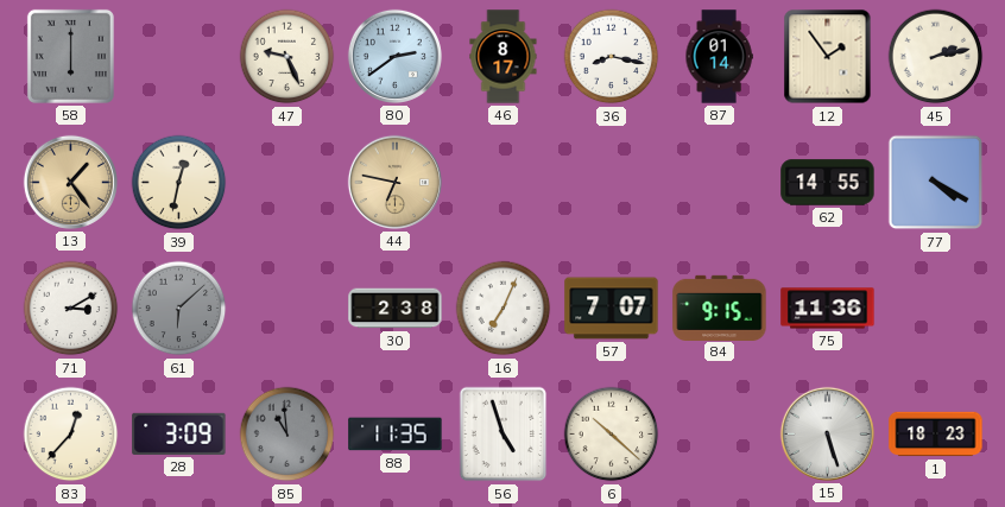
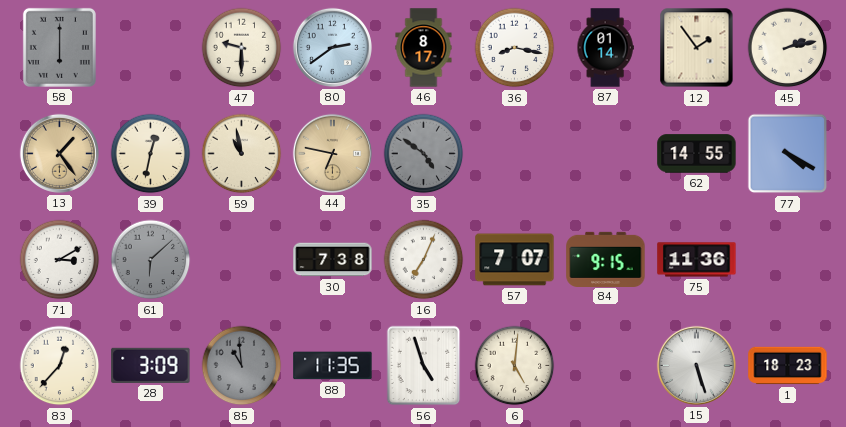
47: 9:26 -> 9:30
59: none -> 10:58
35: none -> 4:51
30: 2:38 -> 7:38
6: 10:22 -> 5:01
